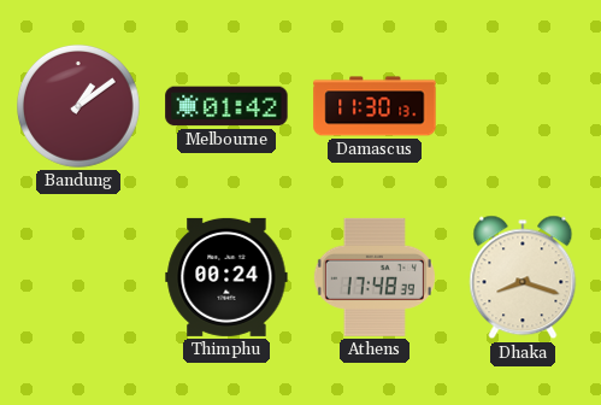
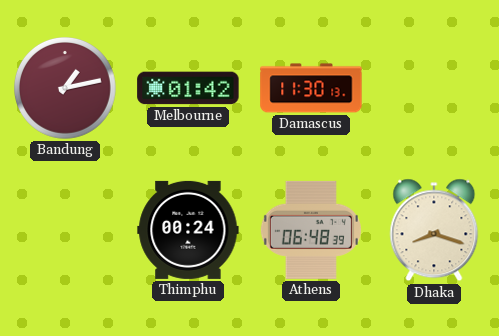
Bandung: 1:09 -> 1:13
Athens: 17:48 -> 06:48
